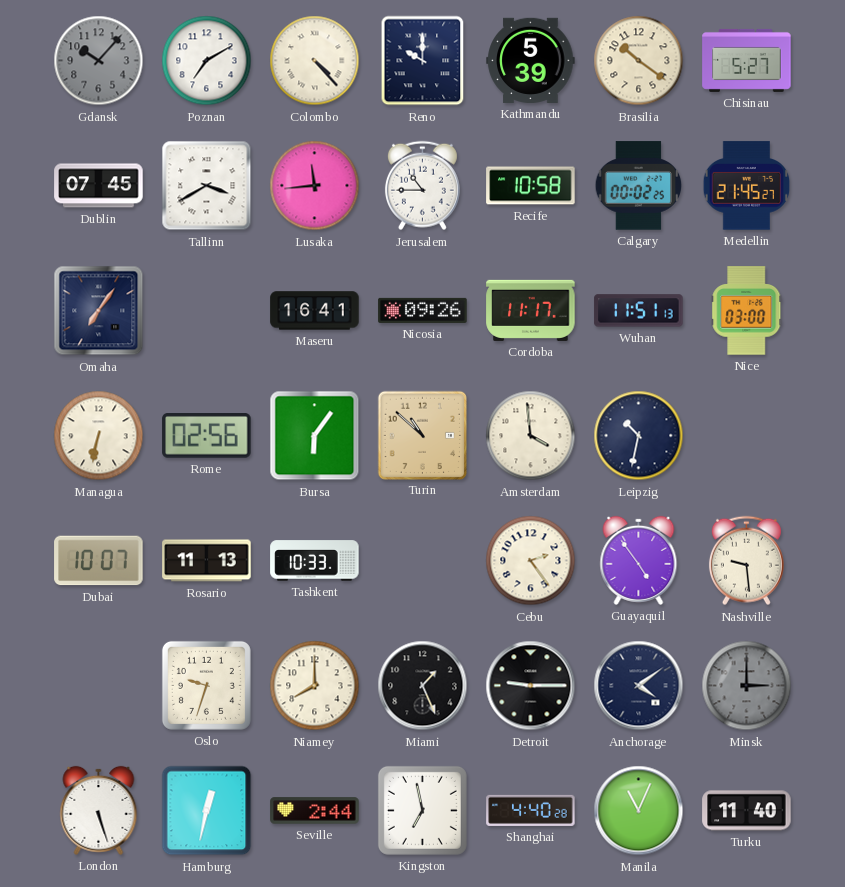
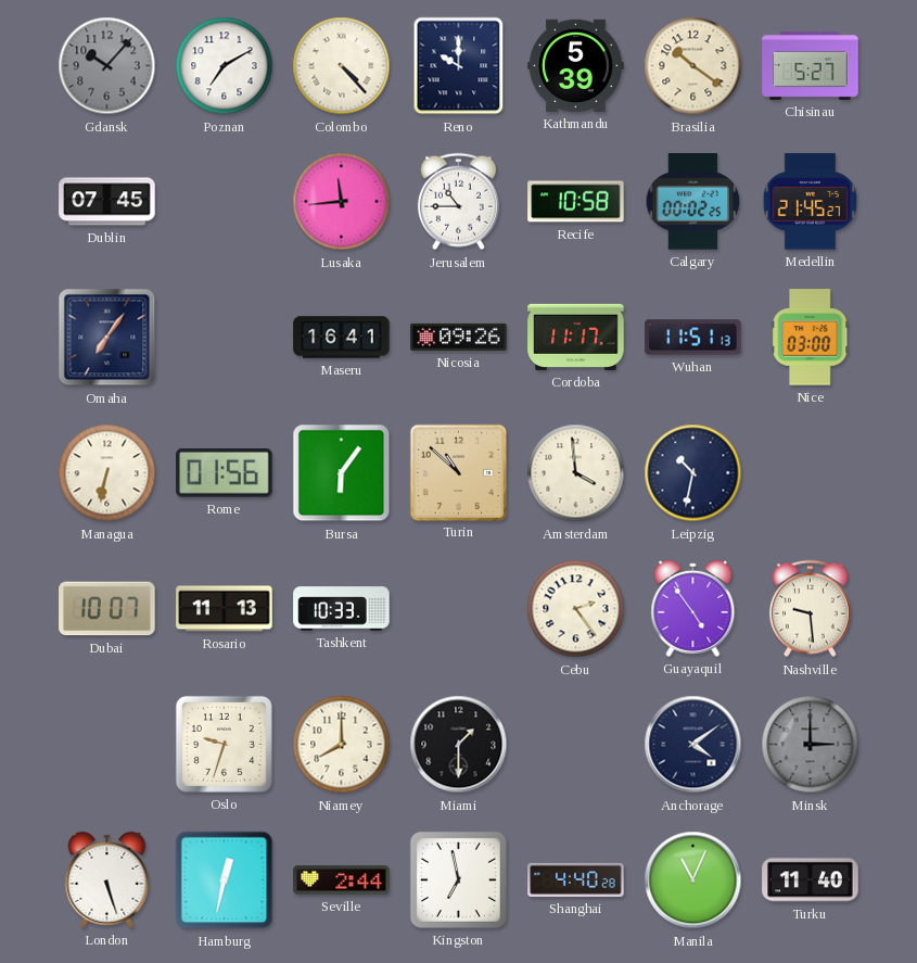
Tallinn: 3:40 -> none
Rome: 02:56 -> 01:56
Miami: 1:26 -> 1:30
Detroit: 9:15 -> none
